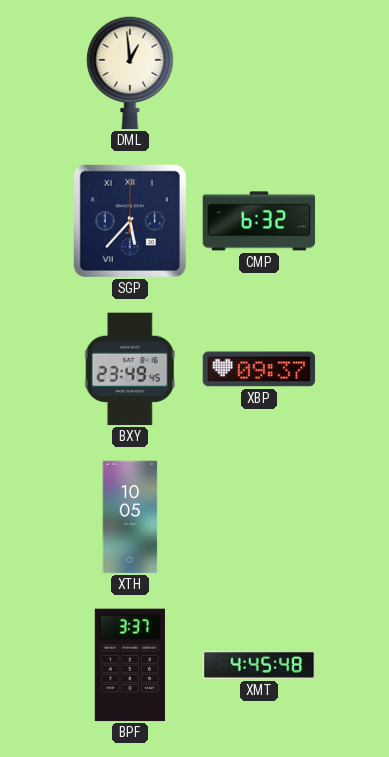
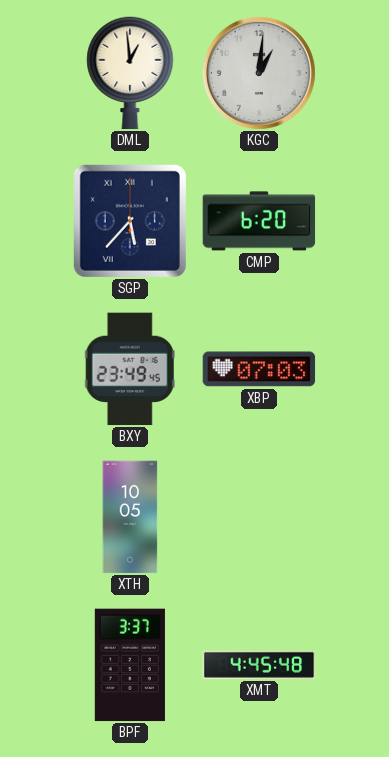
KGC: none -> 1:01
CMP: 6:32 -> 6:20
XBP: 09:37 -> 07:03
